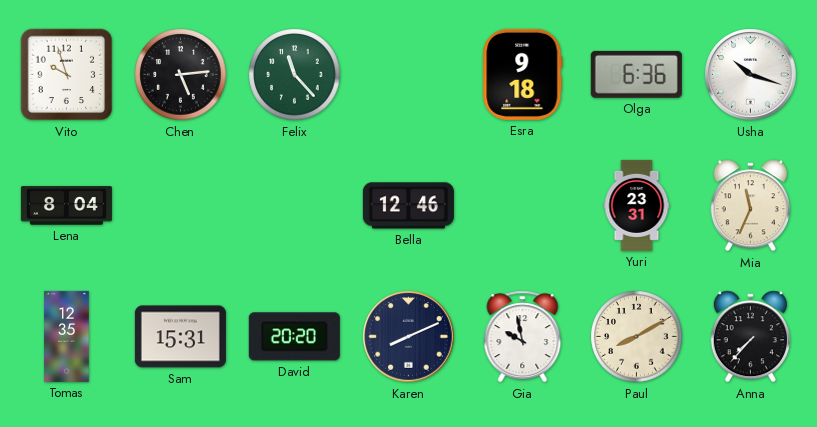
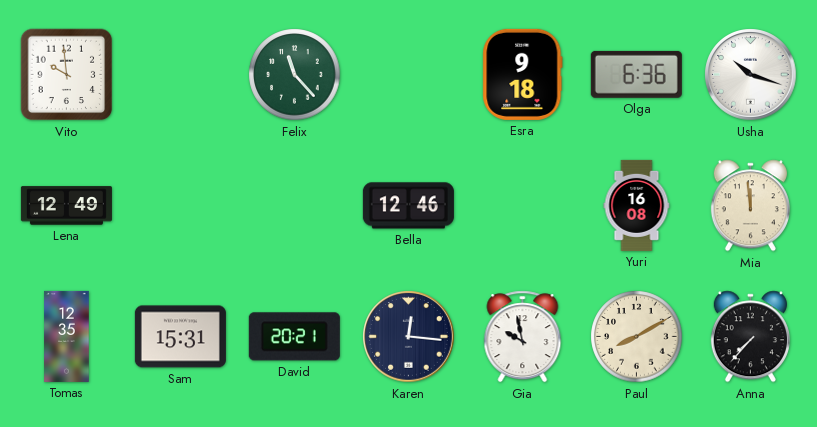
Vito: 9:57 -> 9:59
Chen: 5:14 -> none
Lena: 8:04 -> 12:49
Yuri: 23:31 -> 16:08
Mia: 11:34 -> 11:59
David: 20:20 -> 20:21
Karen: 8:11 -> 12:16
